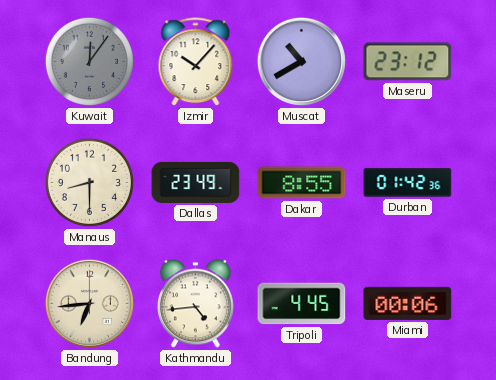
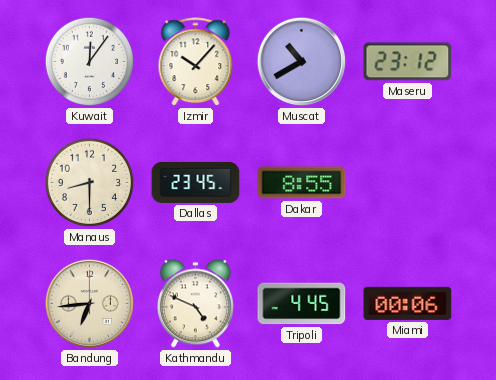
Kuwait dial: grey -> white
Dallas: 23:49 -> 23:45
Durban: 01:42 -> none
Kathmandu: 4:44 -> 4:49
